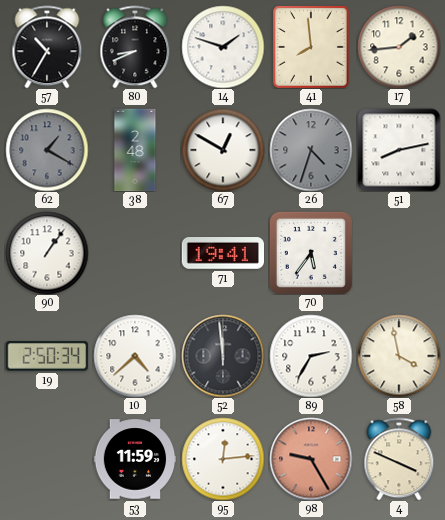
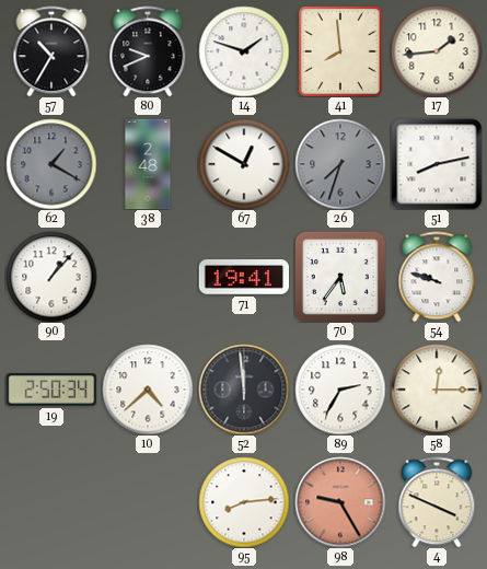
80: 8:41 -> 9:41
26: 4:33 -> 7:33
90: 1:06 -> 1:07
54: none -> 9:48
58: 3:58 -> 12:15
53: 11:59 -> none
95: 12:14 -> 8:14
